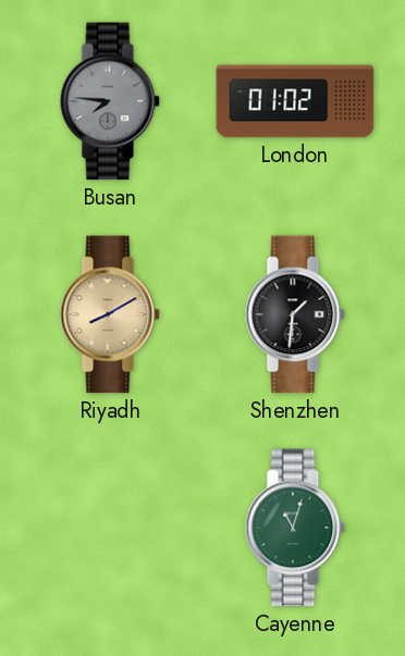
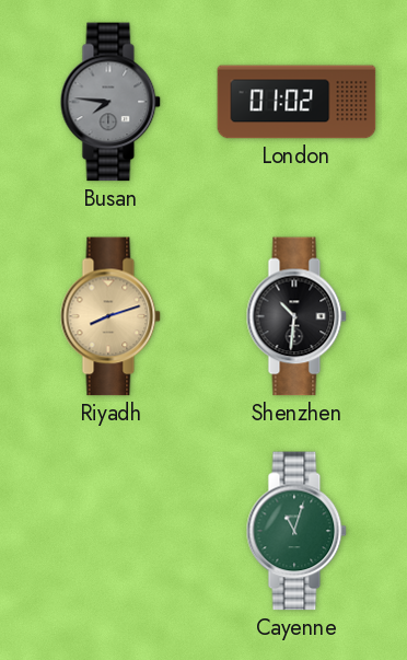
Riyadh: 8:10 -> 8:12
Shenzhen: 1:31 -> 10:31
